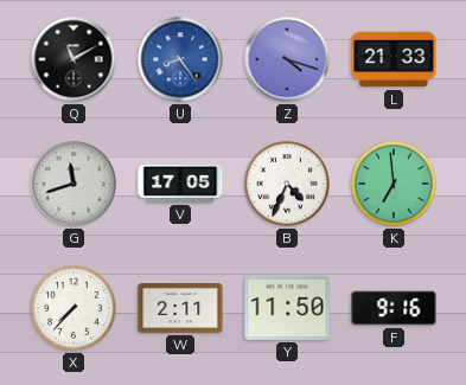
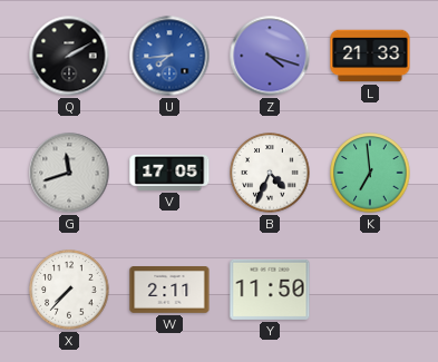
Q: 11:10 -> 2:10
U: 8:24 -> 7:44
F: 9:16 -> none
